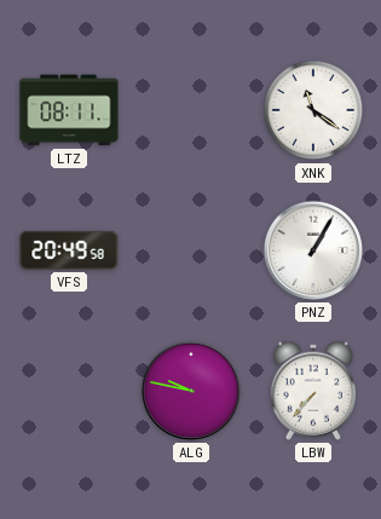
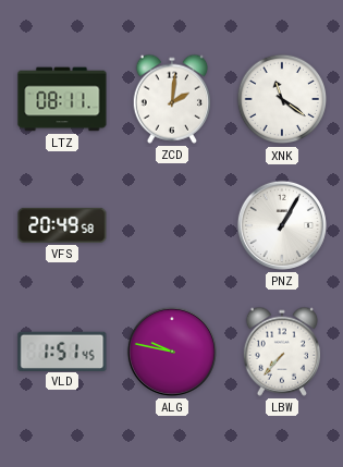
ZCD: none -> 2:01
VLD: none -> 1:51
